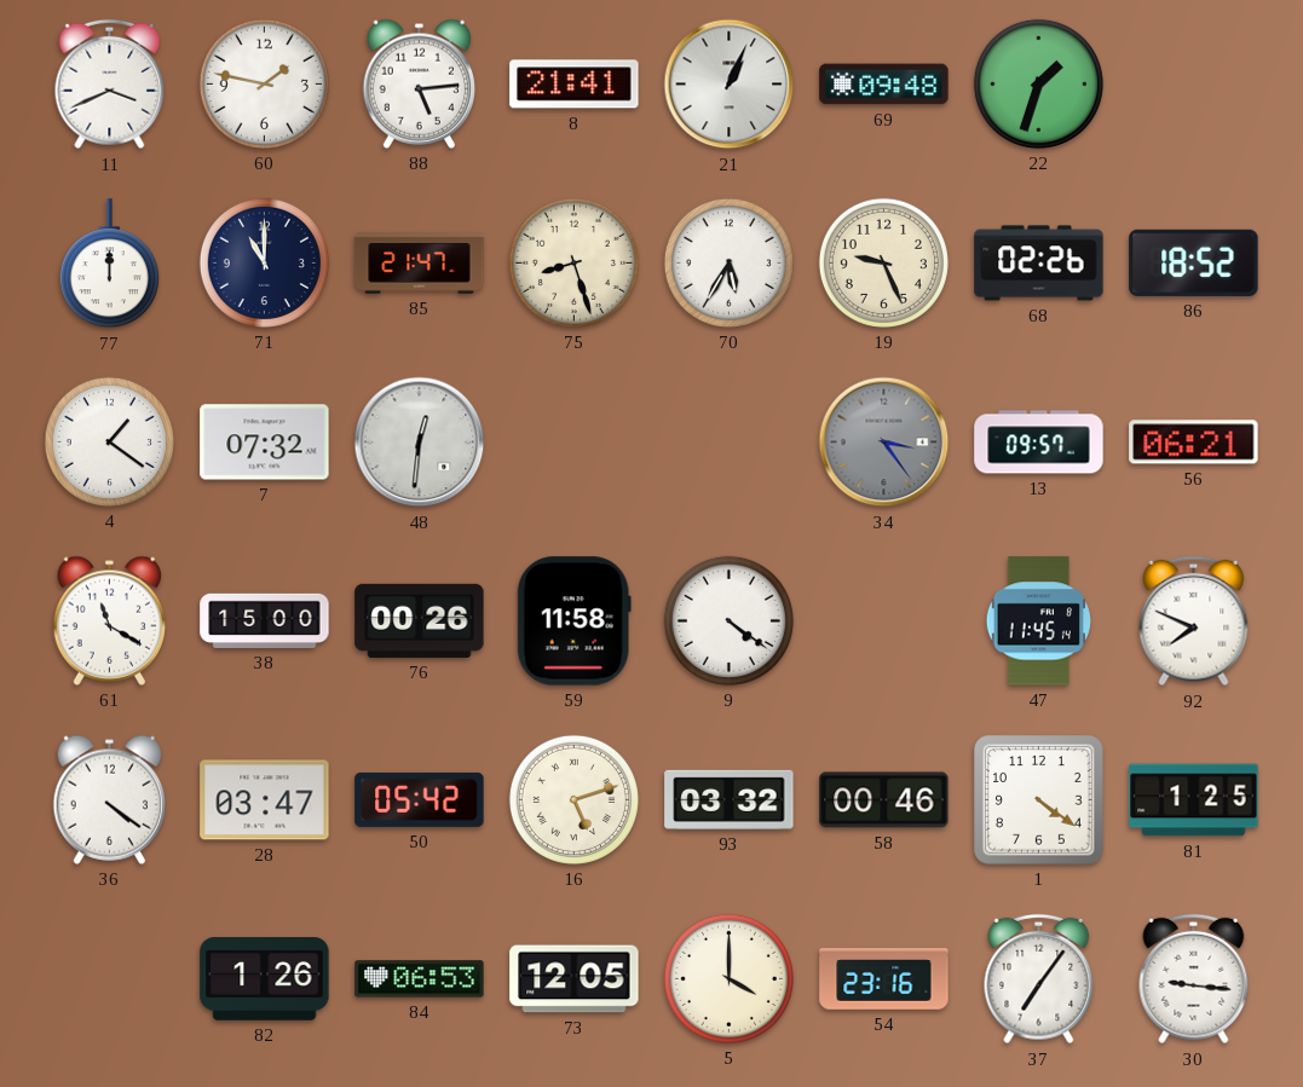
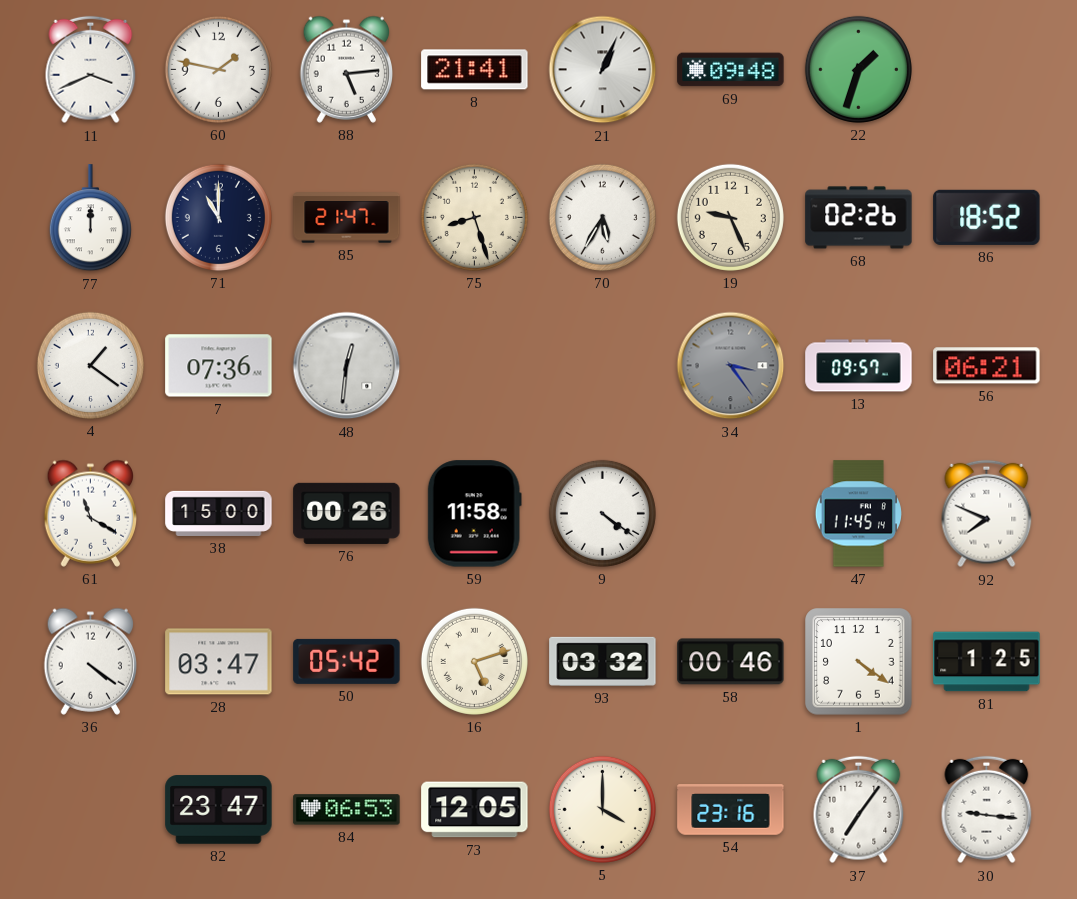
7: 07:32 -> 07:36
82: 1:26 -> 23:47
